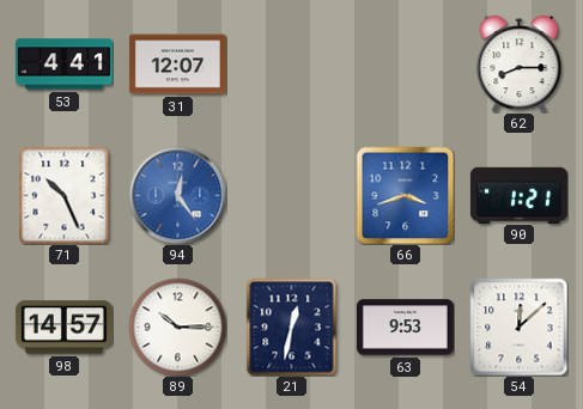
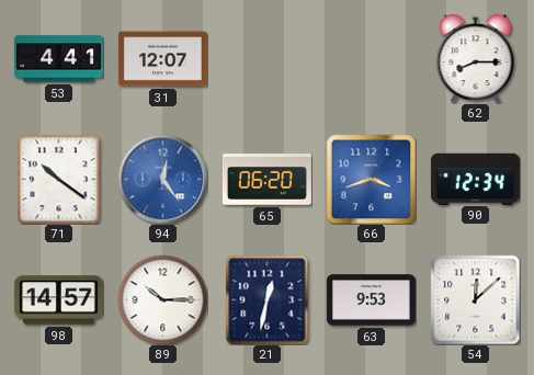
71: 10:26 -> 10:21
65: none -> 06:20
90: 1:21 -> 12:34
